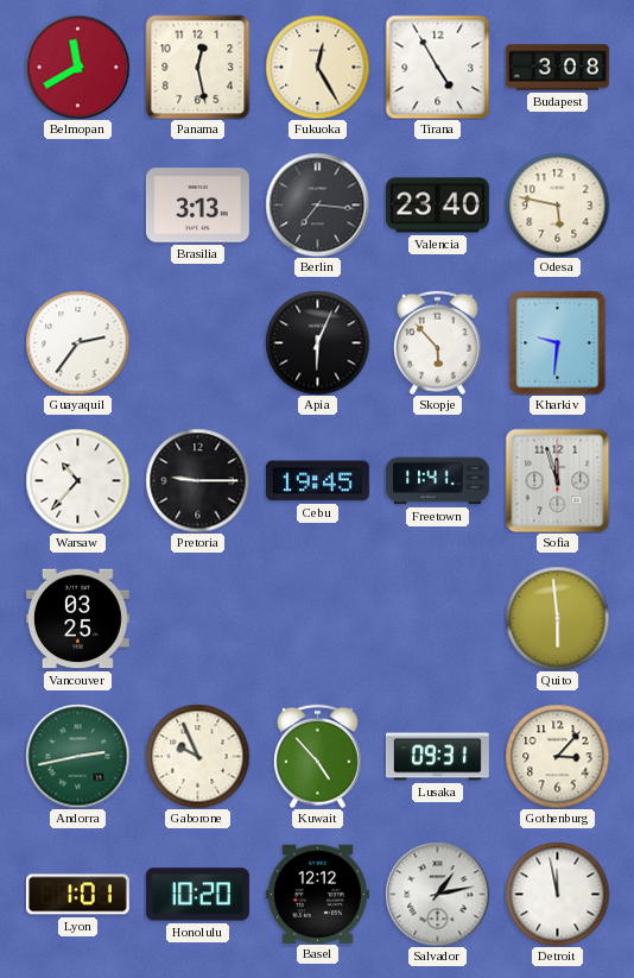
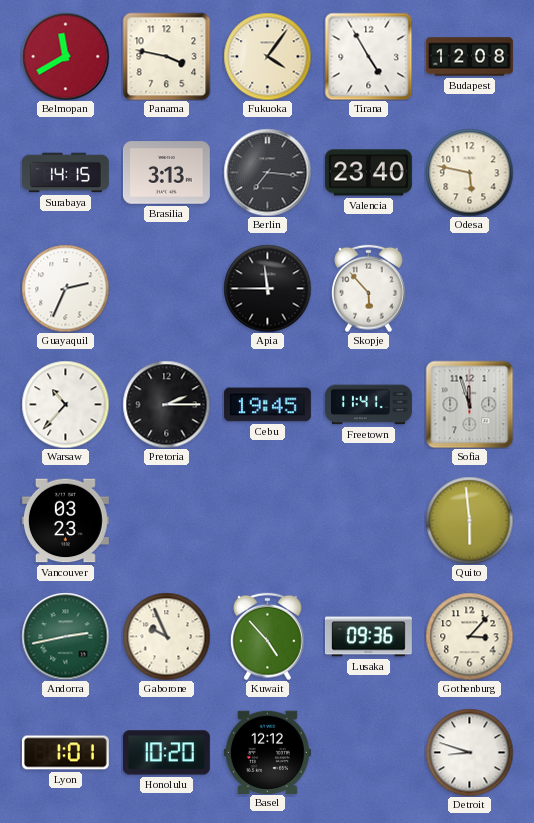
Panama: 12:28 -> 3:47
Fukuoka: 12:25 -> 4:06
Budapest: 3:08 -> 12:08
Surabaya: none -> 14:15
Guayaquil: 2:36 -> 2:34
Apia: 6:04 -> 11:45
Kharkiv: 9:31 -> none
Pretoria: 9:15 -> 2:15
Vancouver: 03:25 -> 03:23
Lusaka: 09:31 -> 09:36
Salvador: 1:13 -> none
Detroit: 11:58 -> 8:48
